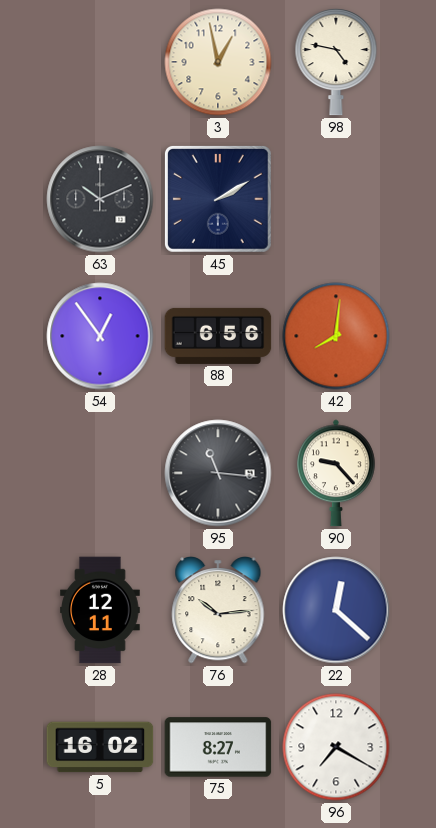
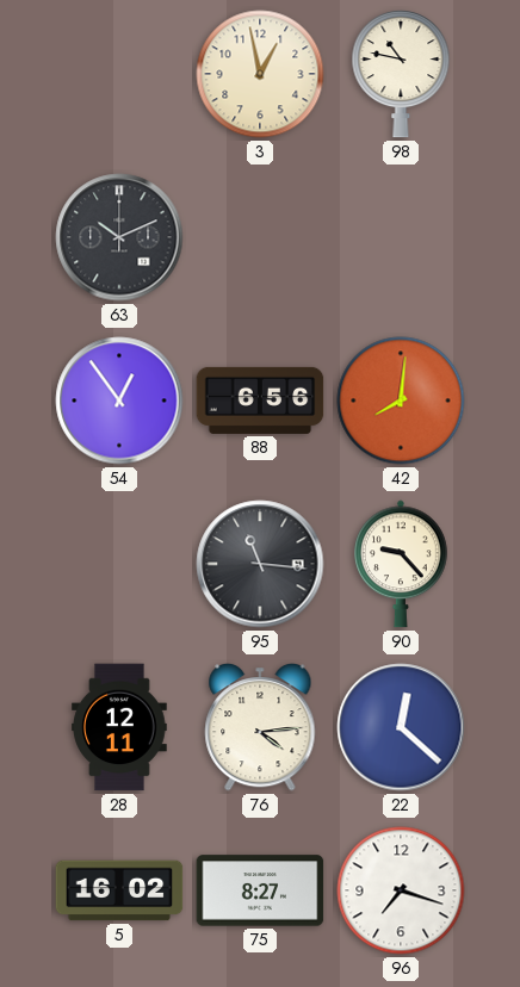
98: 4:47 -> 10:47
45: 2:10 -> none
76: 10:14 -> 4:14
96: 7:20 -> 7:18
